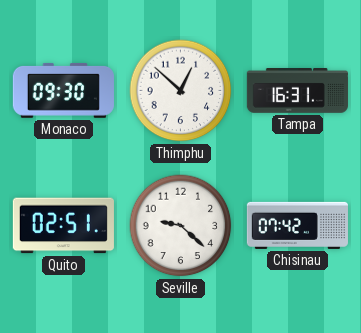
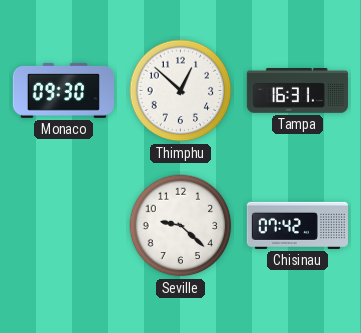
Quito: 02:51 -> none
